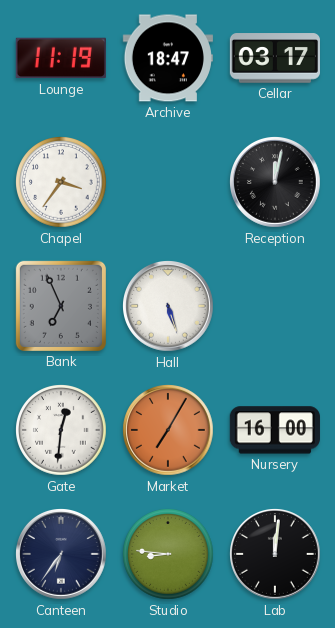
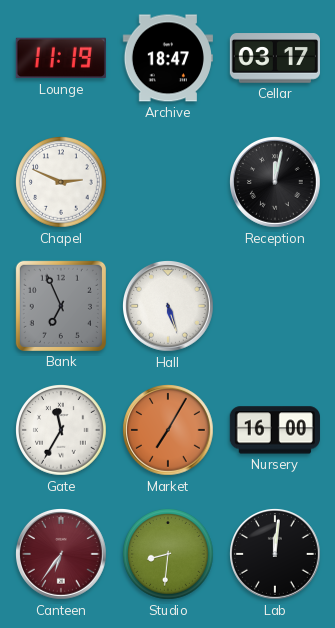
Chapel: 3:36 -> 2:49
Gate: 12:31 -> 11:35
Canteen dial: navy -> burgundy
Studio: 8:46 -> 8:31
